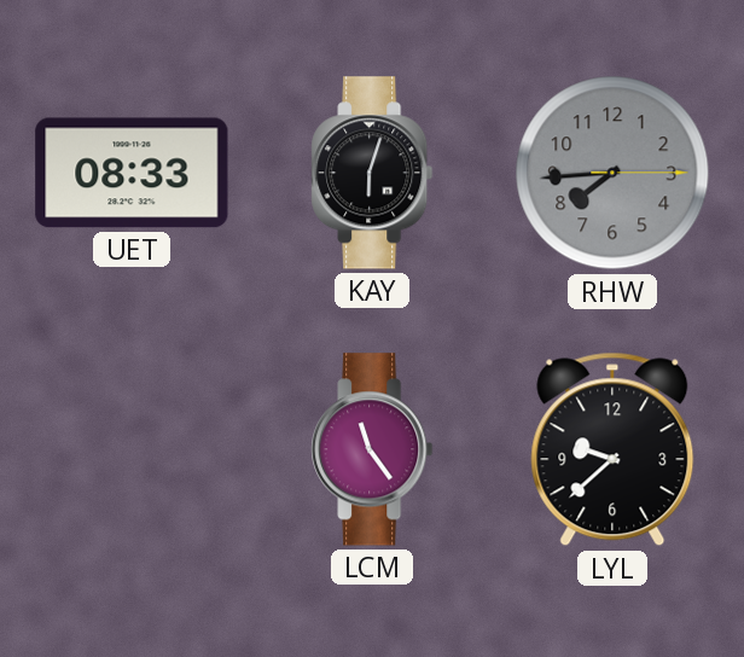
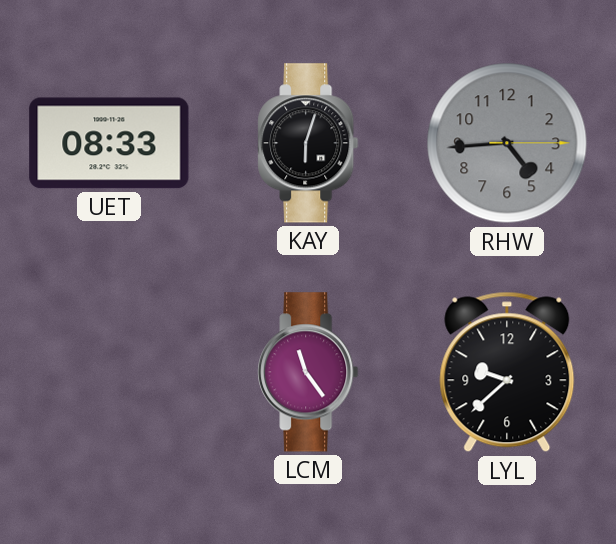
RHW: 7:44 -> 4:44
